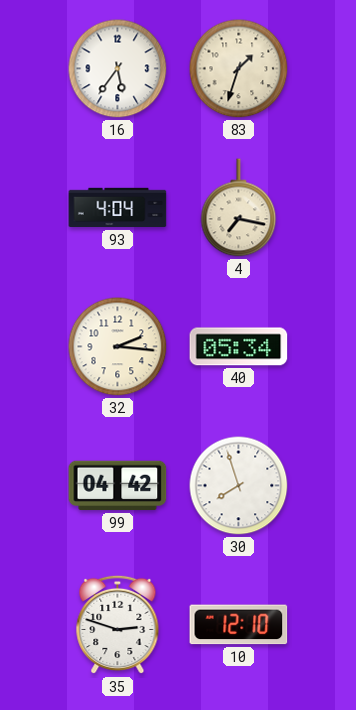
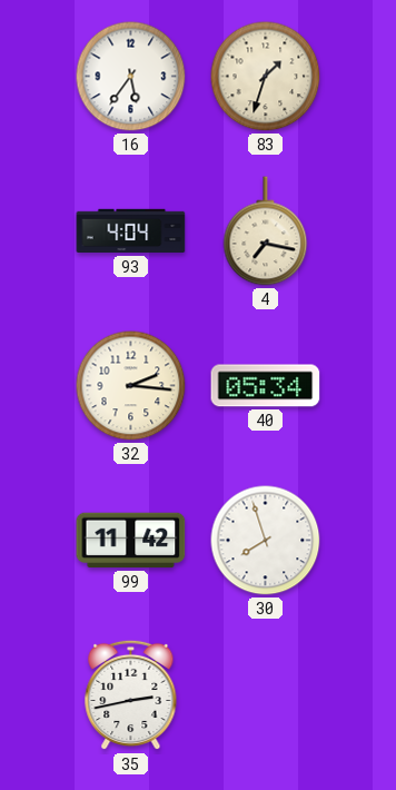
99: 04:42 -> 11:42
35: 2:48 -> 2:43
10: 12:10 -> none
